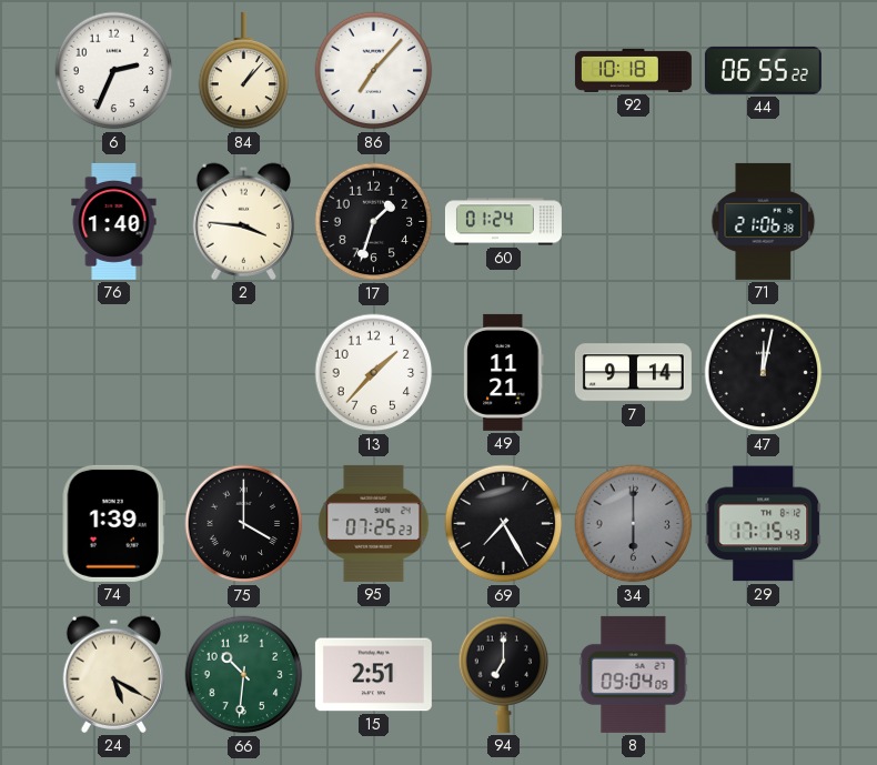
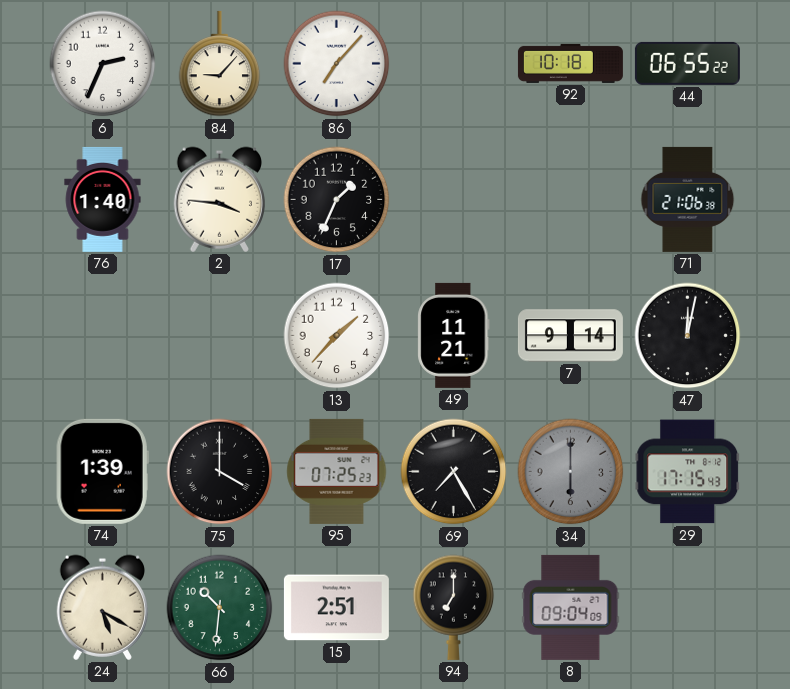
84: 1:07 -> 9:07
17: 1:33 -> 1:34
60: 01:24 -> none
